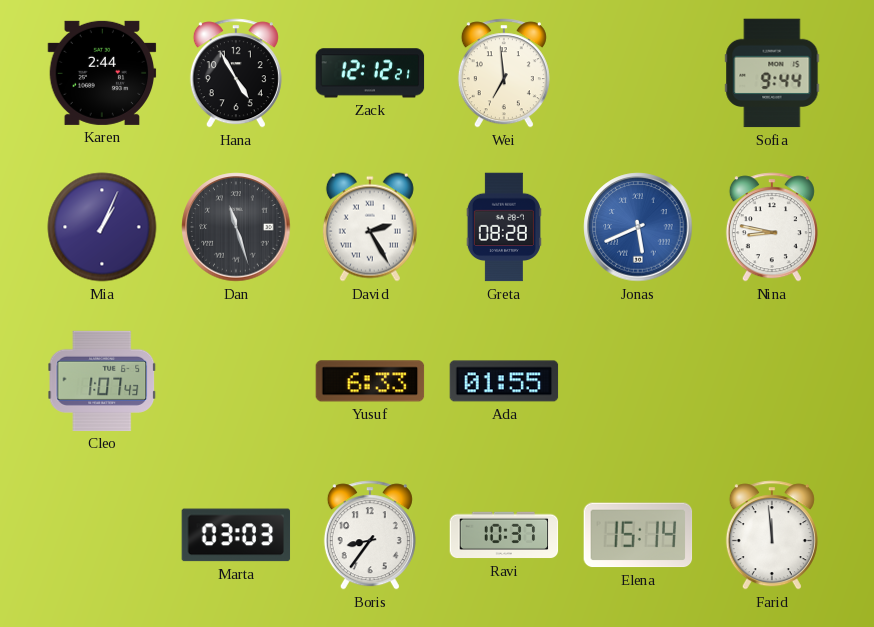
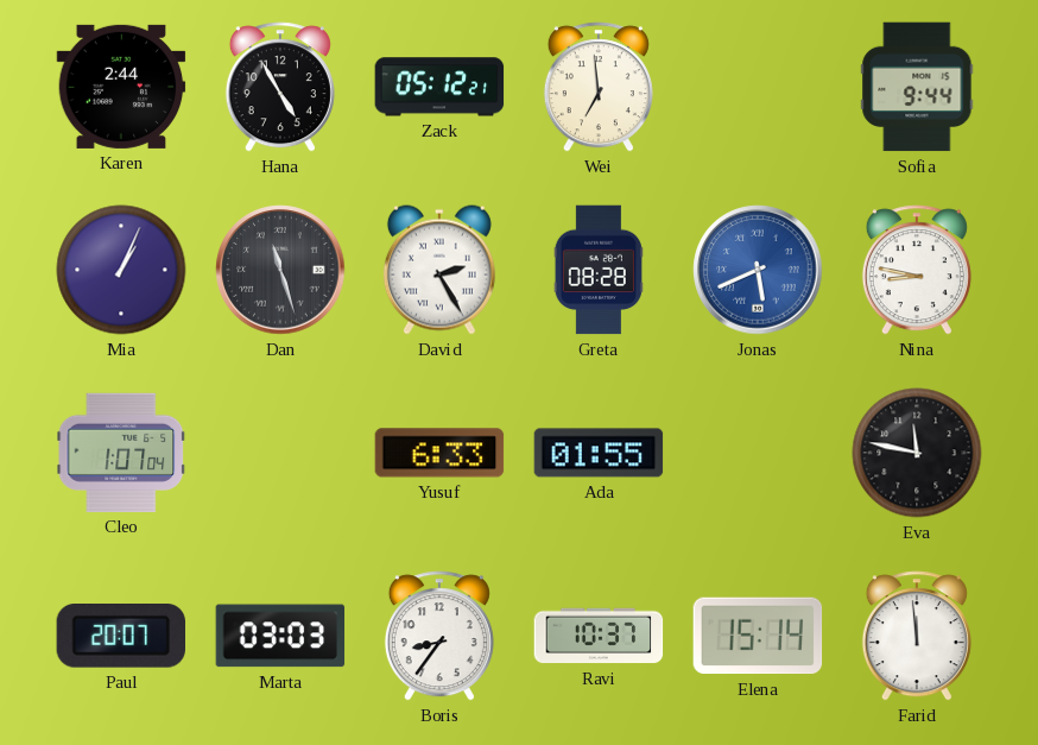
Zack: 12:12 -> 05:12
Cleo: 1:07:43 -> 1:07:04
Eva: none -> 11:47
Paul: none -> 20:07
